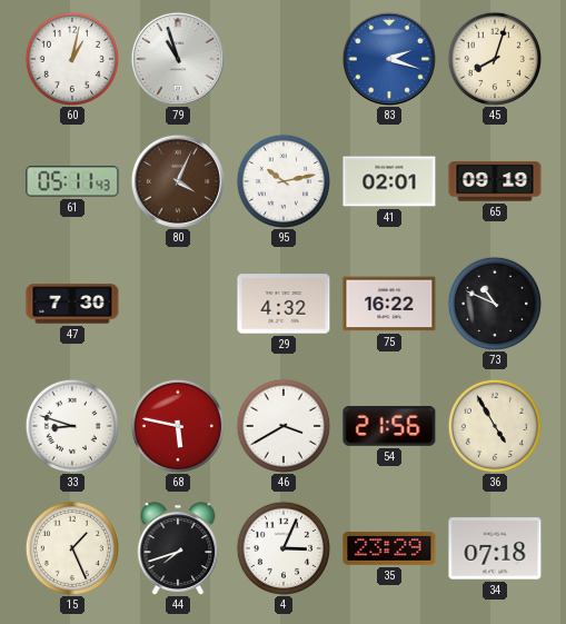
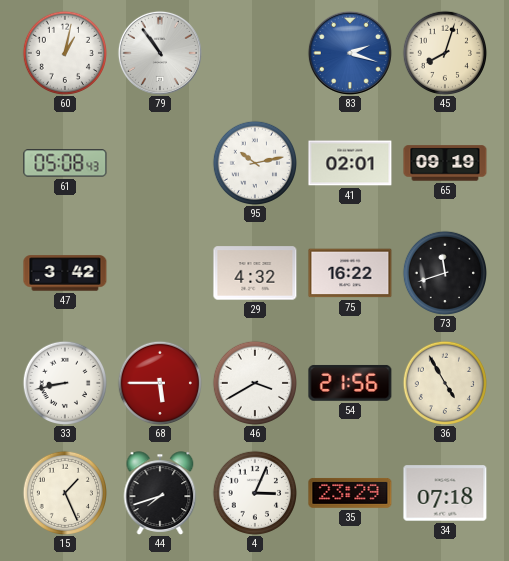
79: 10:57 -> 10:54
61: 05:11 -> 05:08
80: 4:04 -> none
47: 7:30 -> 3:42
73: 10:49 -> 11:42
33: 8:48 -> 8:43
68: 5:47 -> 5:45
